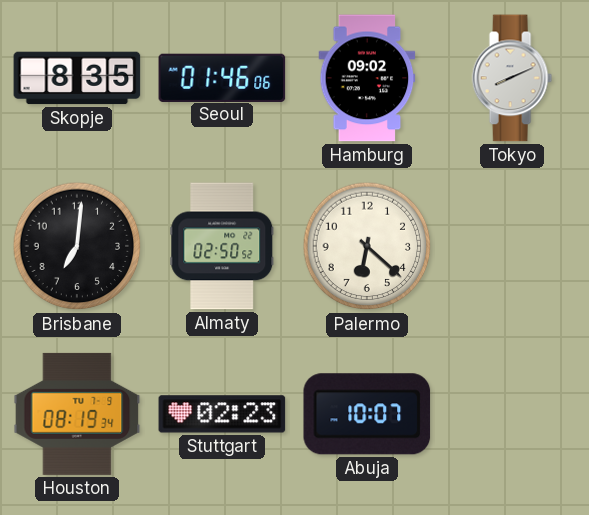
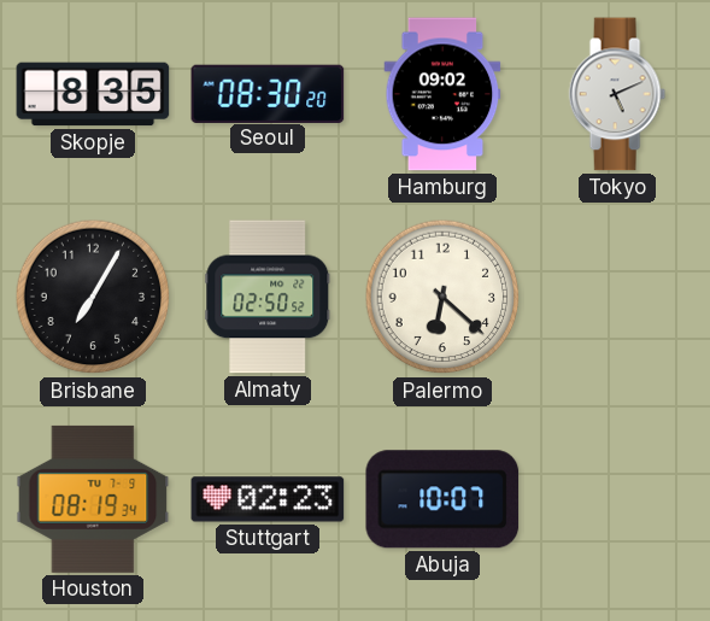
Seoul: 01:46 -> 08:30
Tokyo: 8:11 -> 5:11
Brisbane: 7:01 -> 7:05
